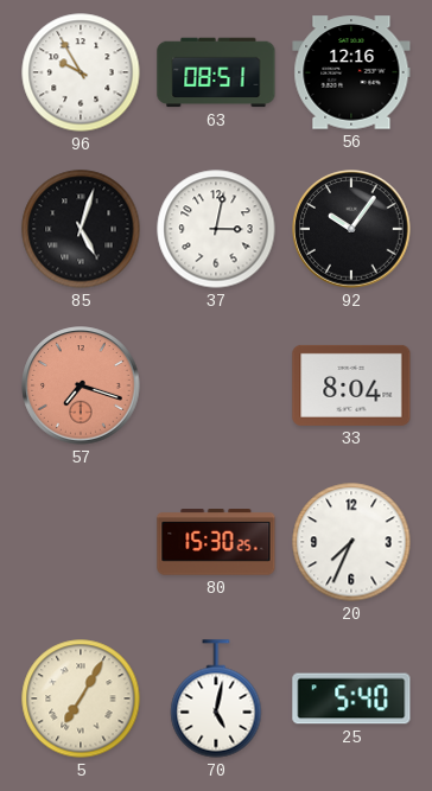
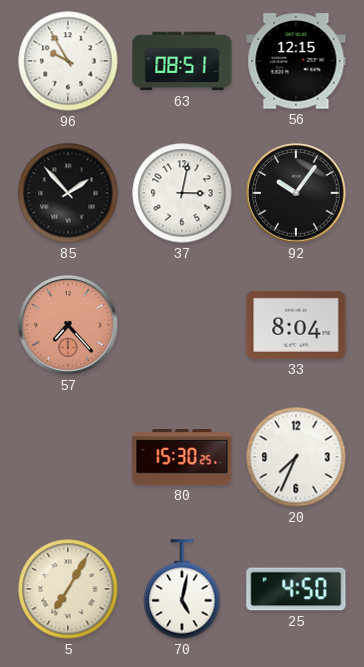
56: 12:16 -> 12:15
85: 5:03 -> 1:53
57: 7:18 -> 7:23
25: 5:40 -> 4:50
